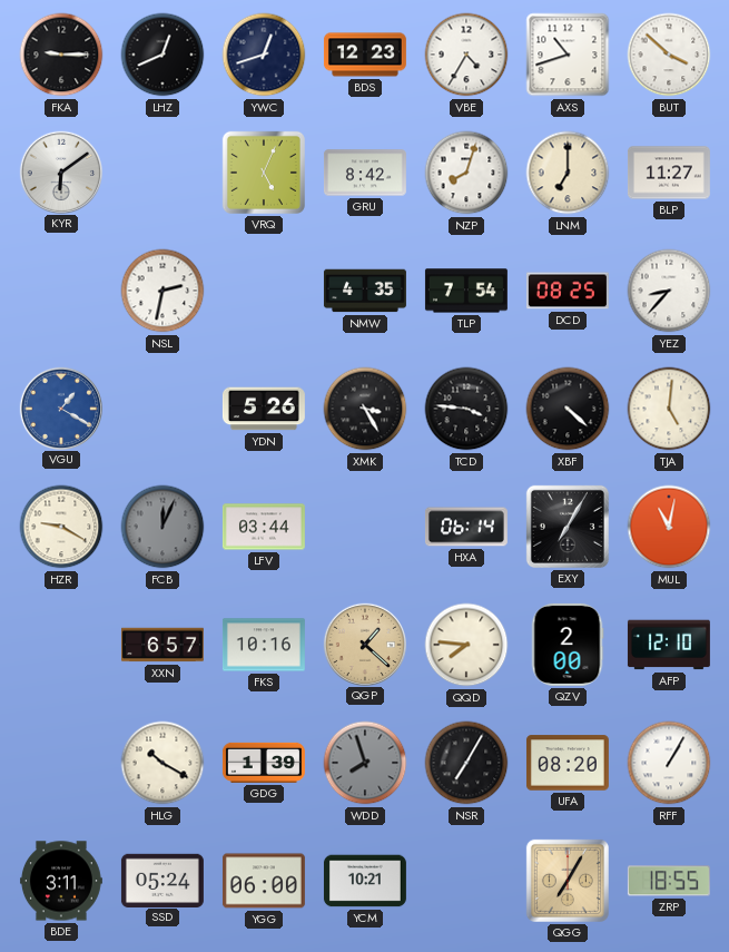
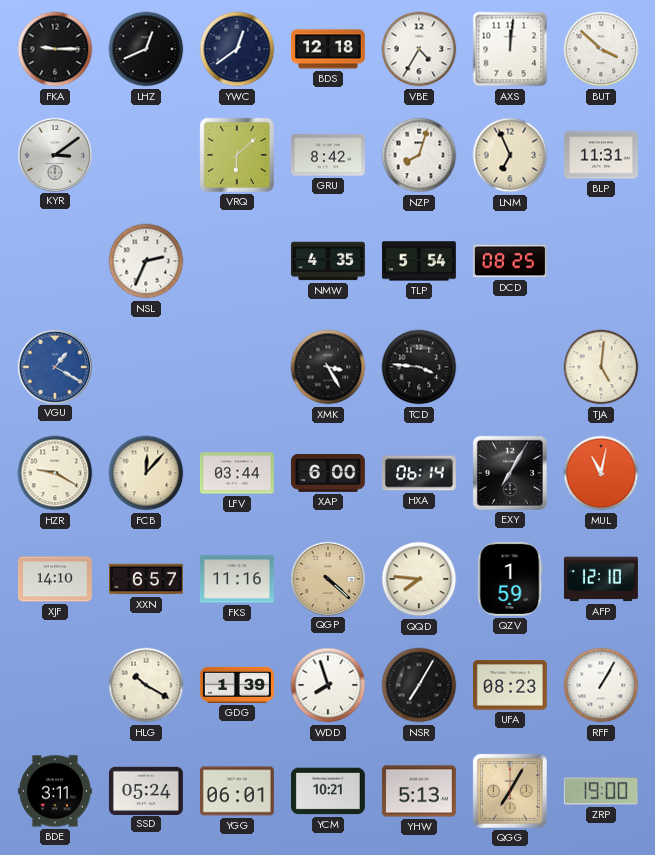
YWC: 12:42 -> 12:39
BDS: 12:23 -> 12:18
AXS: 10:42 -> 12:01
KYR: 6:09 -> 3:09
VRQ: 5:04 -> 6:08
LNM: 7:00 -> 6:56
BLP: 11:27 -> 11:31
NSL: 2:32 -> 2:34
TLP: 7:54 -> 5:54
YEZ: 8:37 -> none
YDN: 5:26 -> none
XBF: 4:22 -> none
FCB: 12:04 -> 12:07
FCB dial: grey -> cream
XAP: none -> 6:00
XJF: none -> 14:10
FKS: 10:16 -> 11:16
QGP: 1:22 -> 4:22
QZV: 2:00 -> 1:59
WDD dial: grey -> white
UFA: 08:20 -> 08:23
YGG: 06:00 -> 06:01
YHW: none -> 5:13
ZRP: 18:55 -> 19:00
